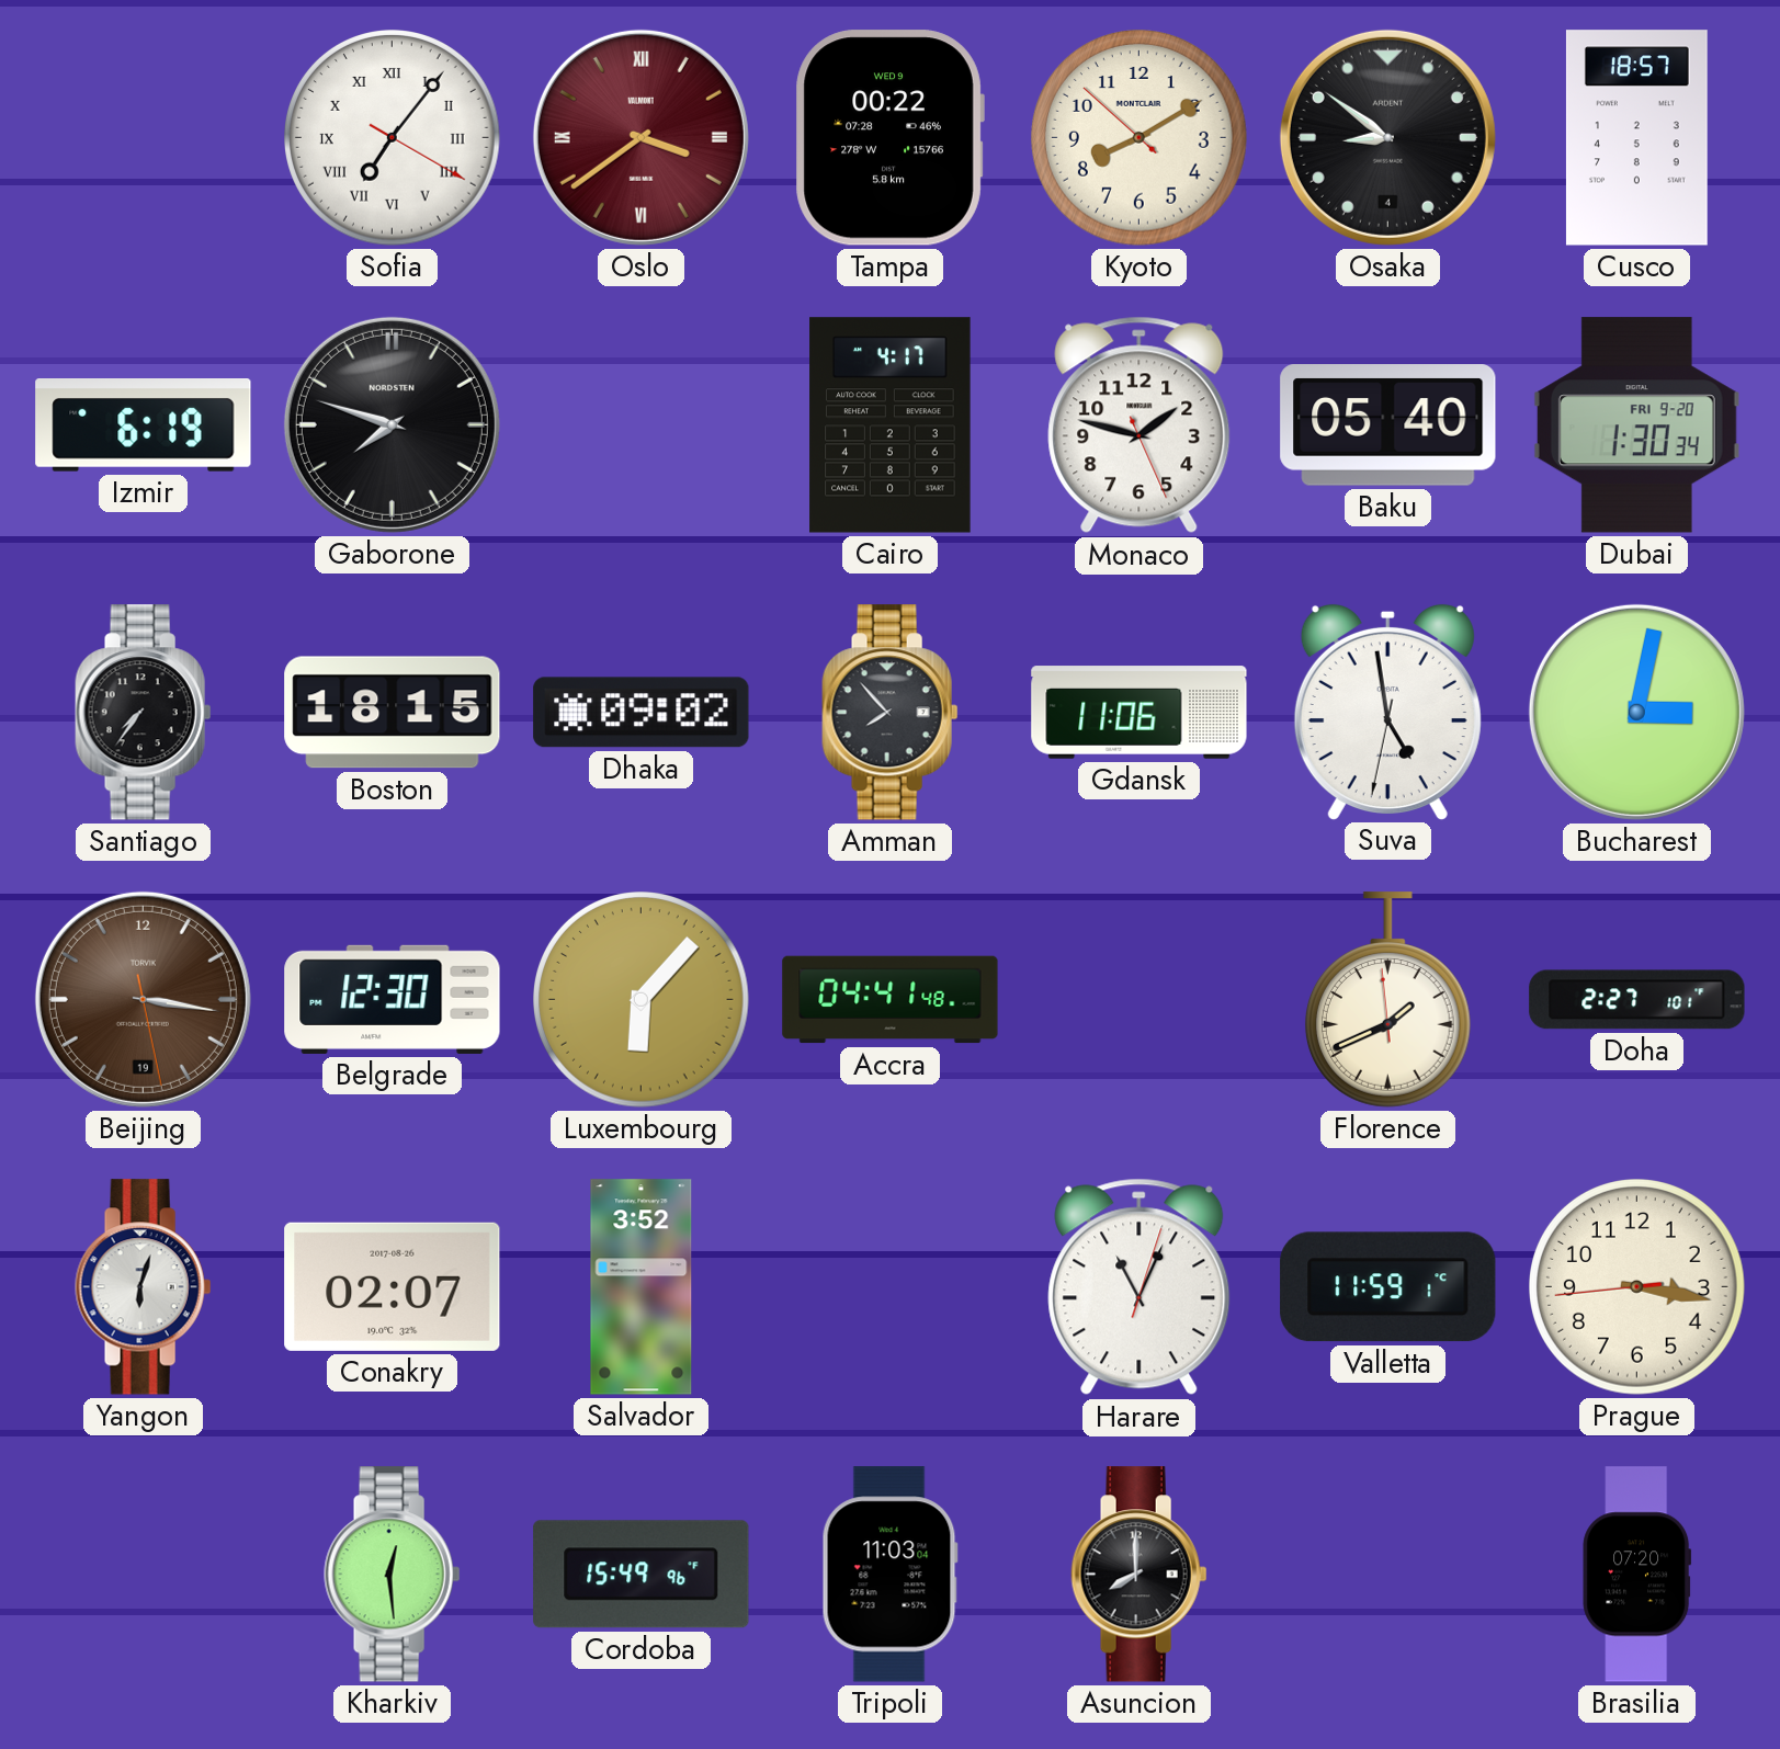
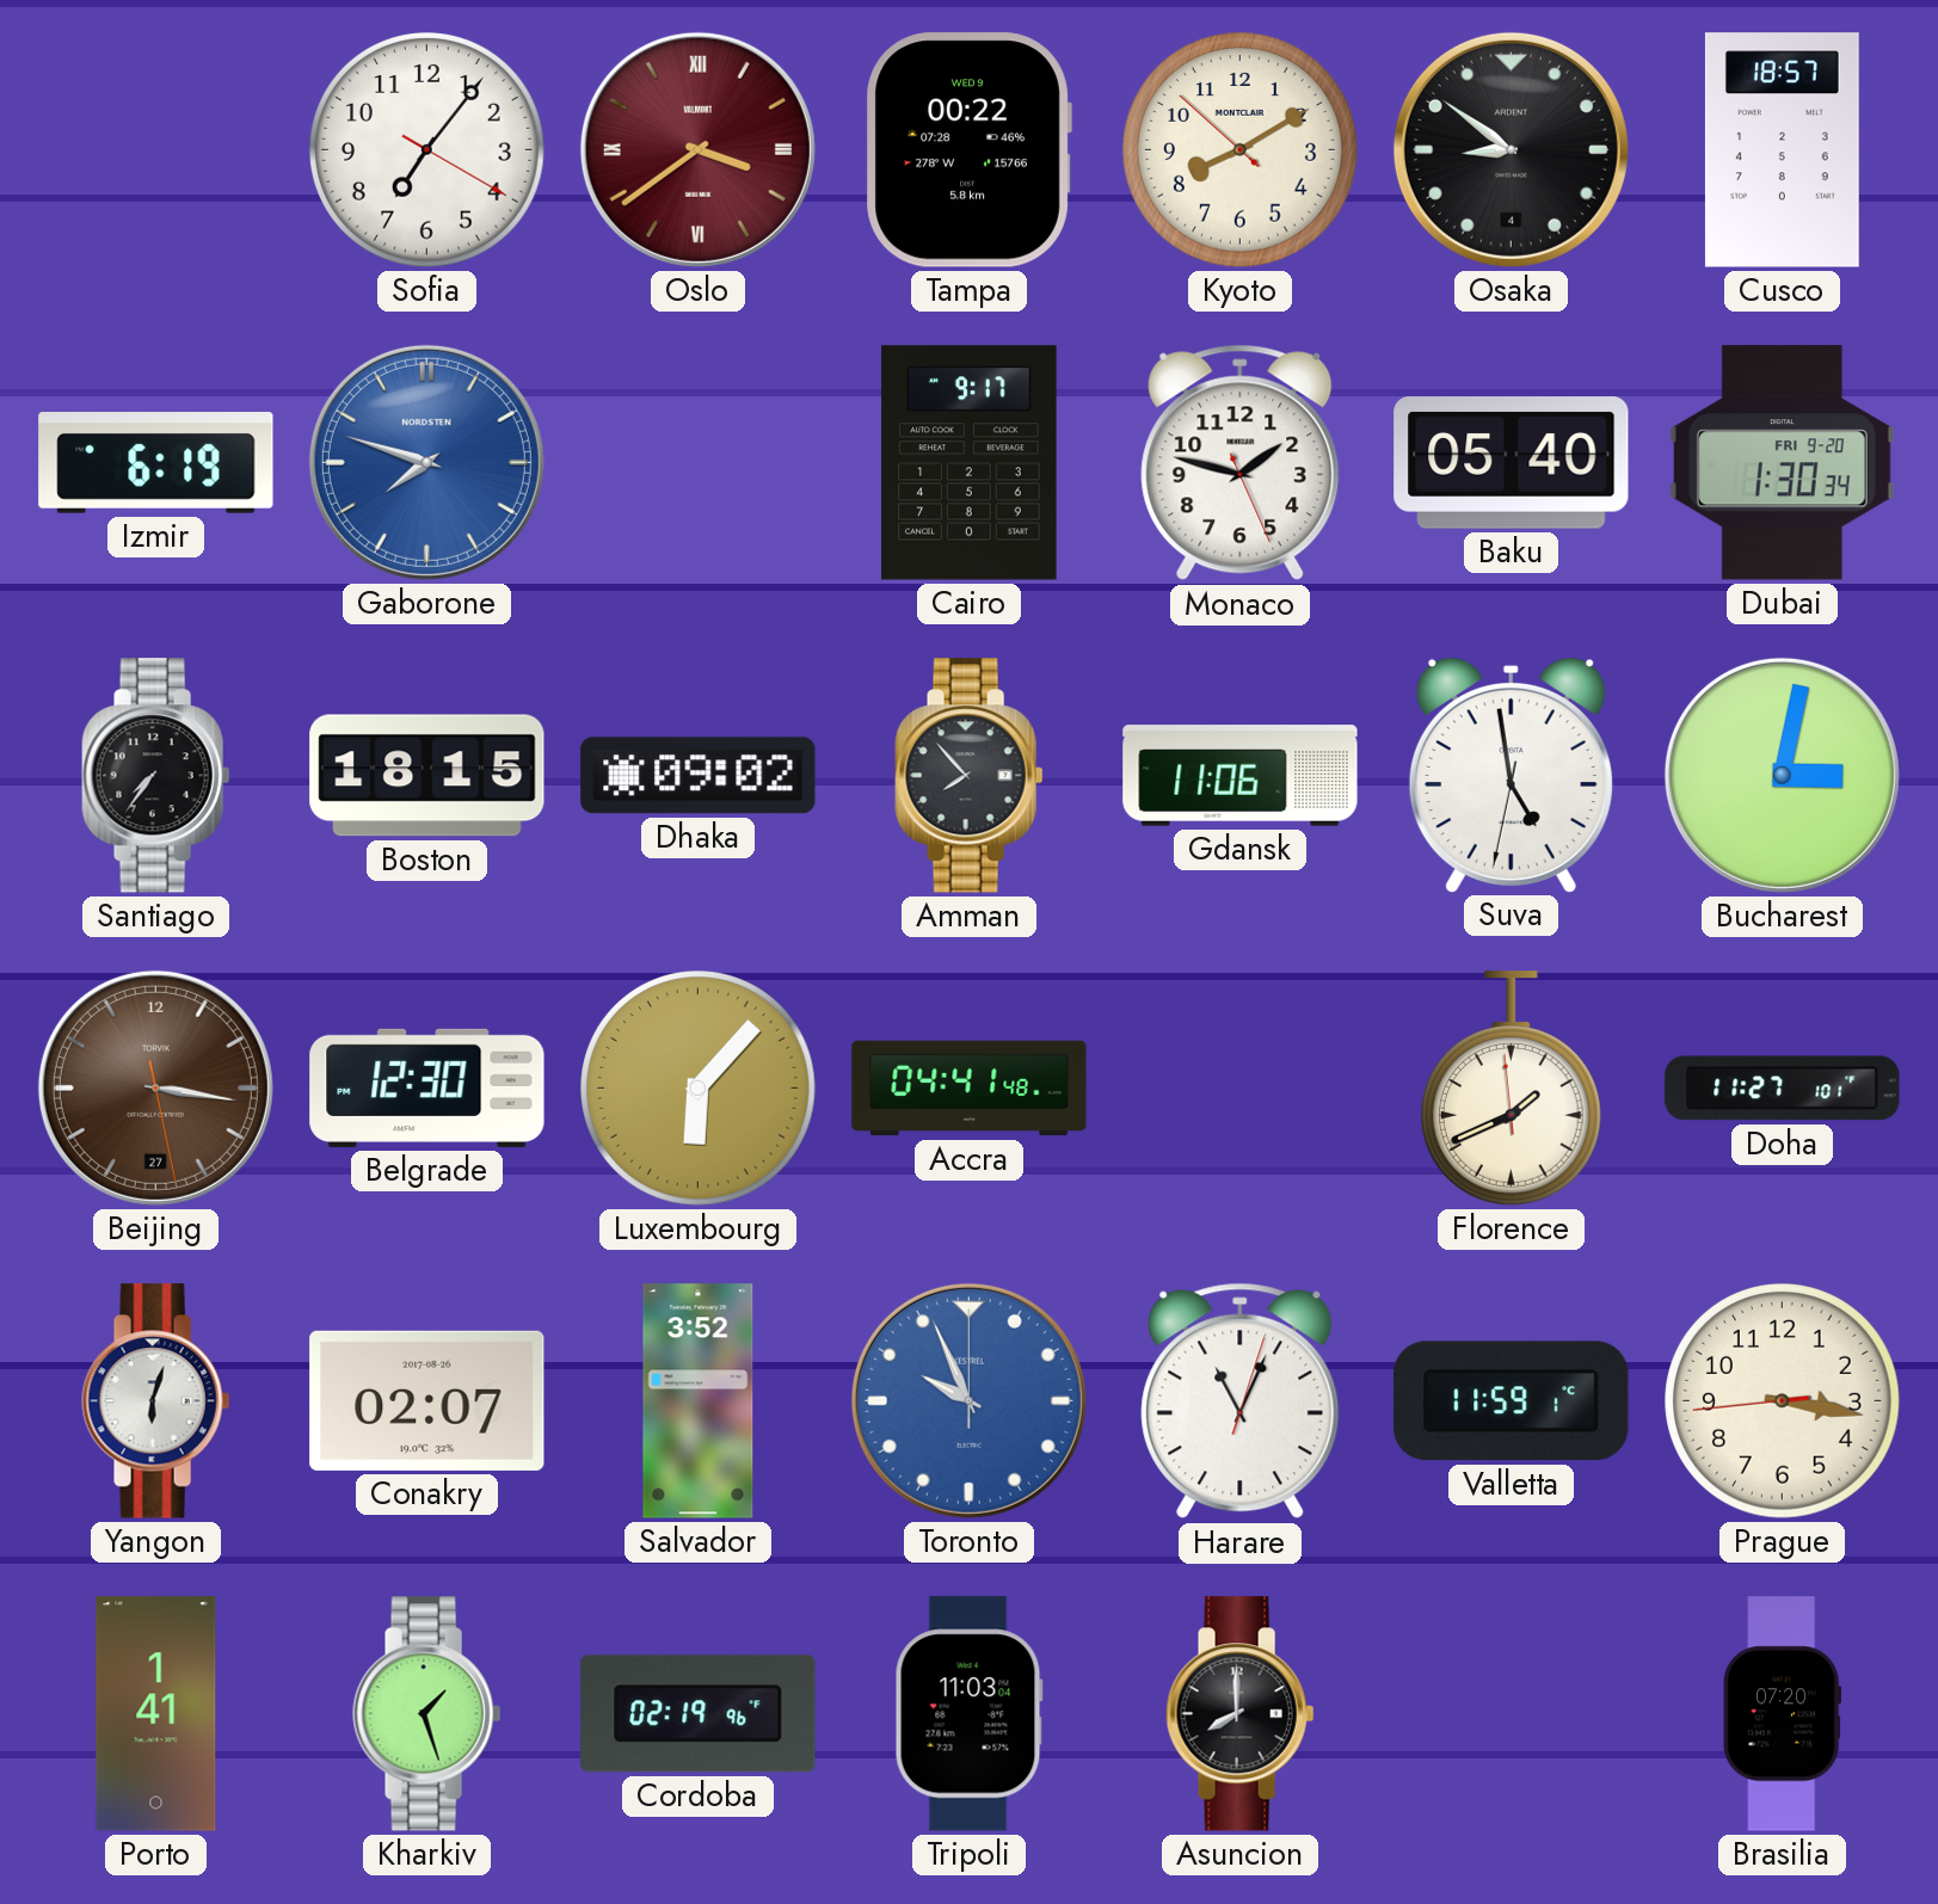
Sofia numerals: Roman -> Arabic
Gaborone dial: black -> blue
Cairo: 4:17 -> 9:17
Beijing date: 19 -> 27
Doha: 2:27 -> 11:27
Toronto: none -> 9:56
Porto: none -> 1:41
Kharkiv: 12:29 -> 1:27
Cordoba: 15:49 -> 02:19
